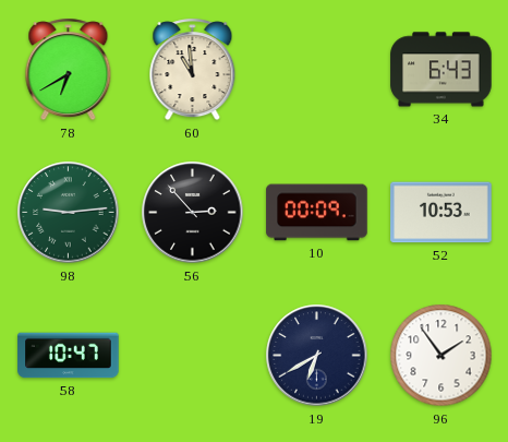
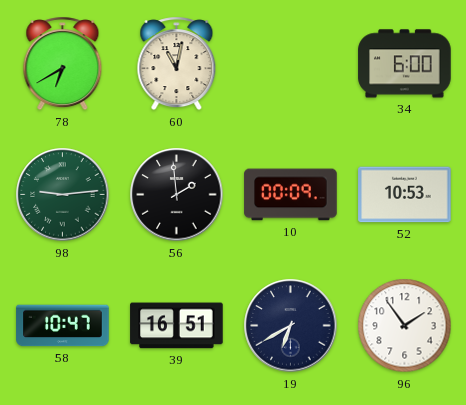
60: 10:59 -> 11:02
34: 6:43 -> 6:00
56: 2:53 -> 1:59
39: none -> 16:51
